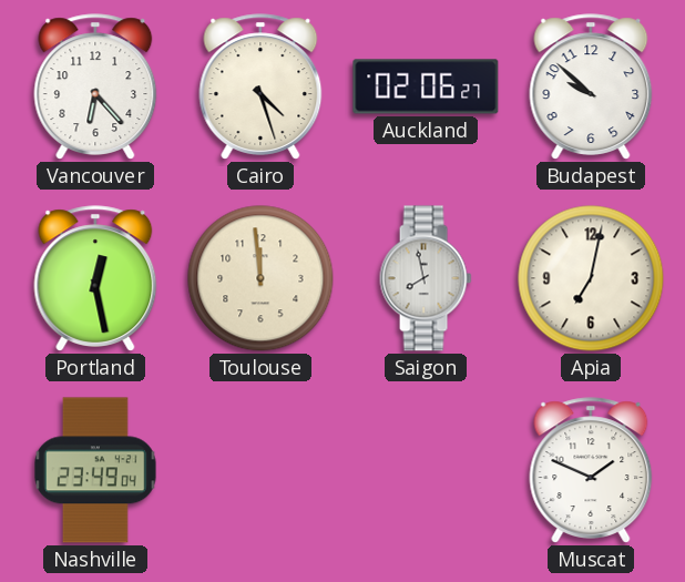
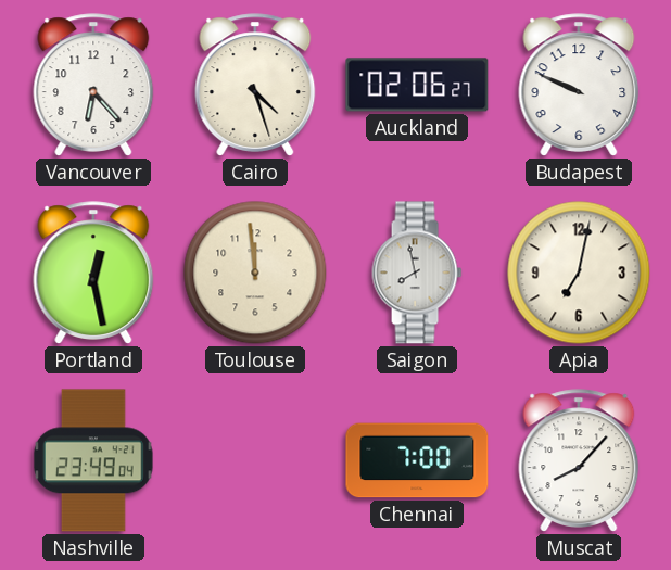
Budapest: 9:52 -> 9:49
Chennai: none -> 7:00
Muscat: 1:49 -> 8:07
